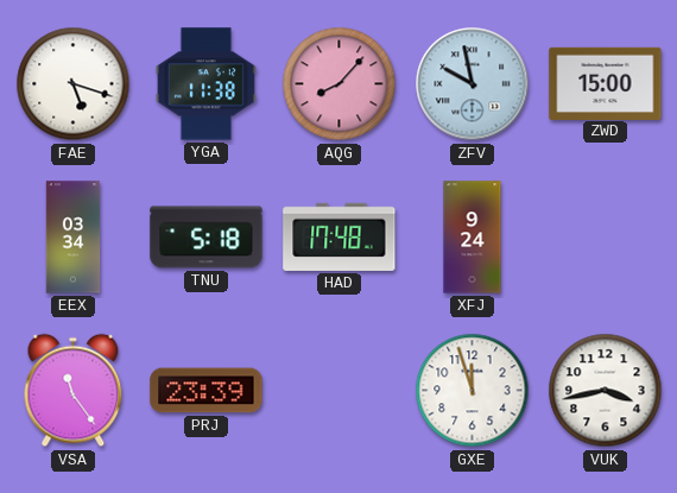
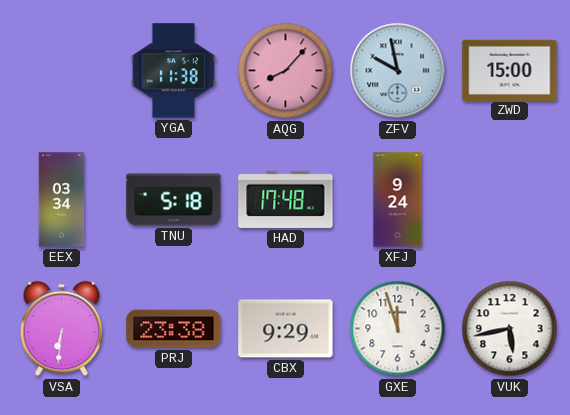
FAE: 5:18 -> none
VSA: 11:24 -> 6:31
PRJ: 23:39 -> 23:38
CBX: none -> 9:29
VUK: 3:43 -> 5:43
